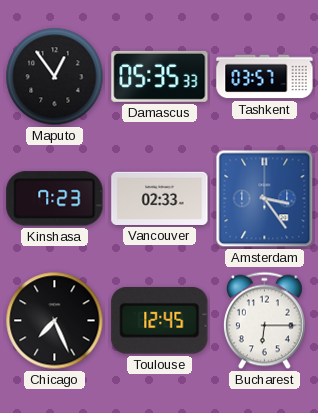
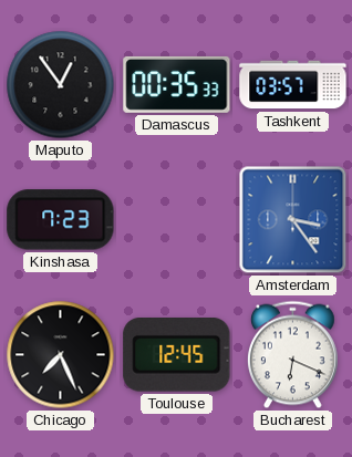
Damascus: 05:35 -> 00:35
Vancouver: 02:33 -> none
Bucharest: 6:15 -> 6:19
